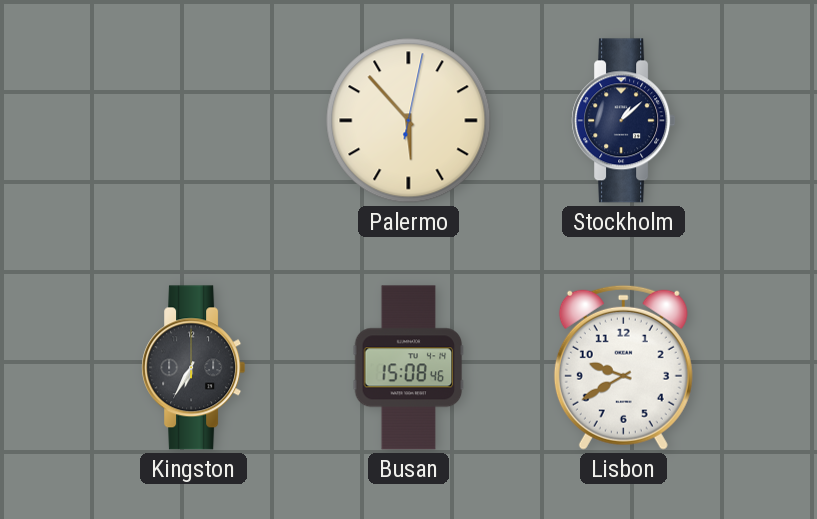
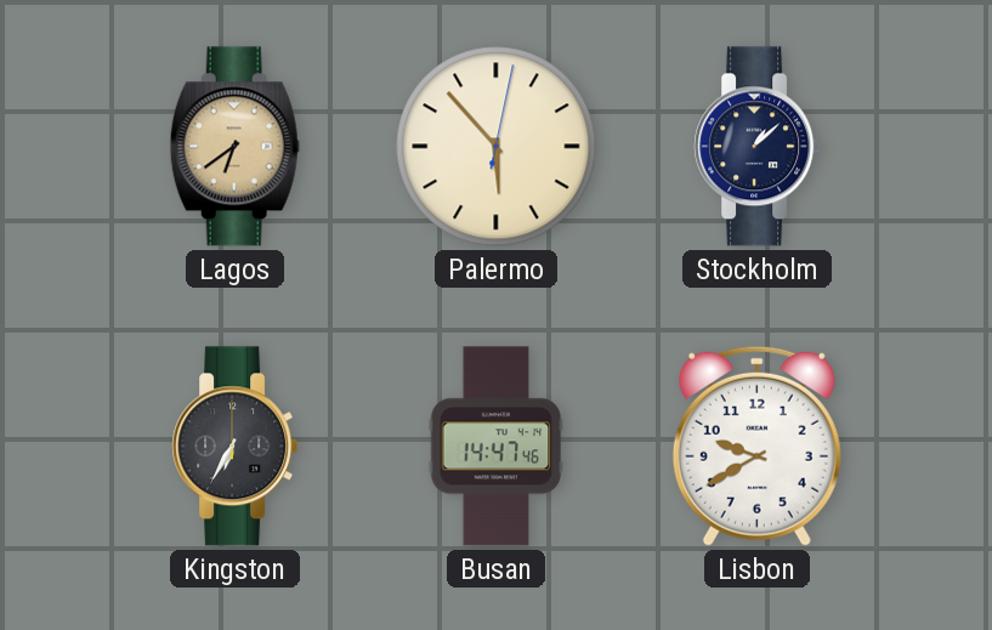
Lagos: none -> 6:39
Busan: 15:08 -> 14:47
